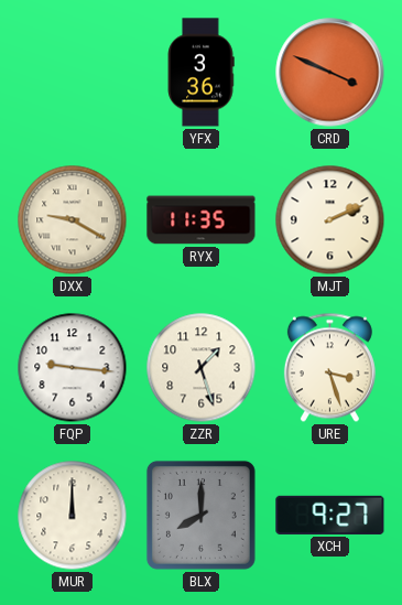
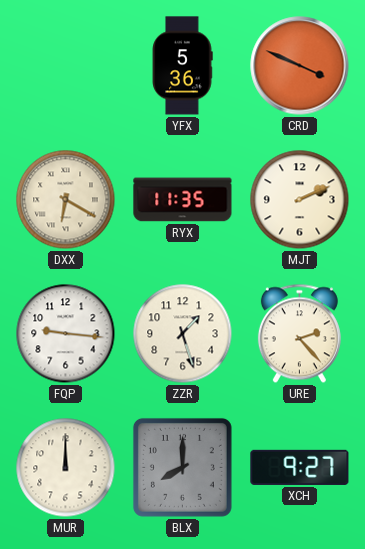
YFX: 3:36 -> 5:36
DXX: 9:20 -> 6:20
URE: 3:27 -> 2:23
